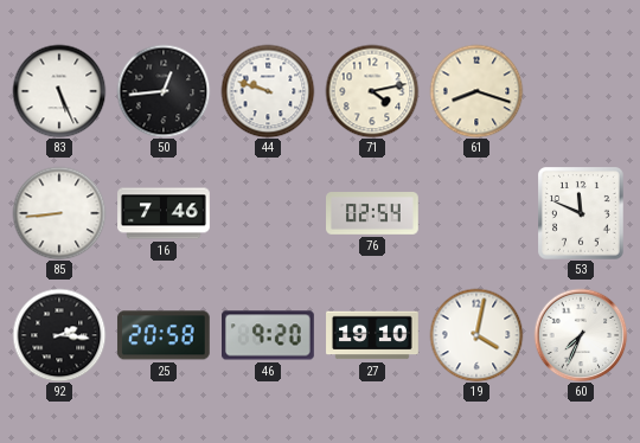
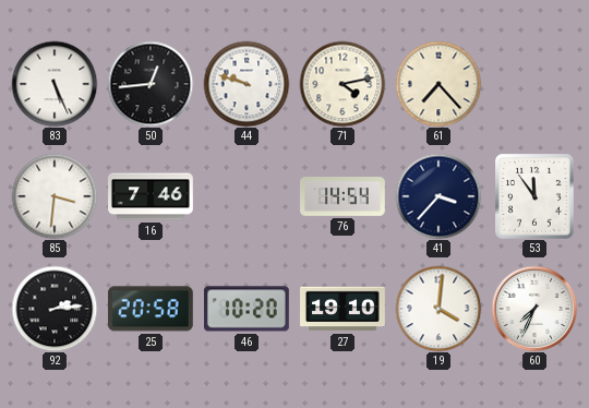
61: 8:18 -> 7:23
85: 8:44 -> 3:31
76: 02:54 -> 14:54
41: none -> 3:37
53: 11:49 -> 11:54
92: 2:16 -> 2:14
46: 9:20 -> 10:20
19: 4:02 -> 4:01
